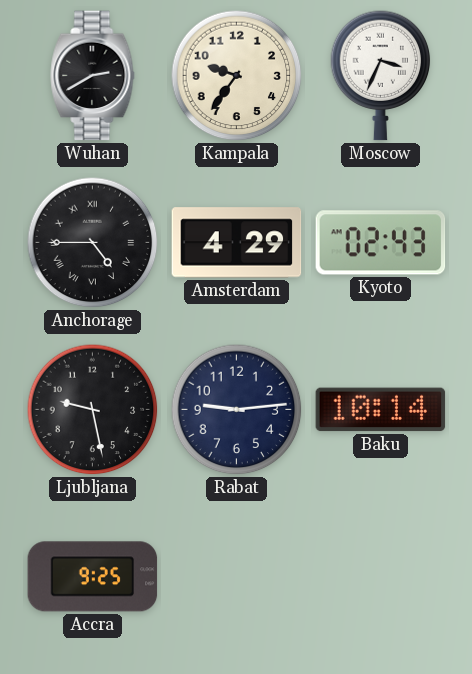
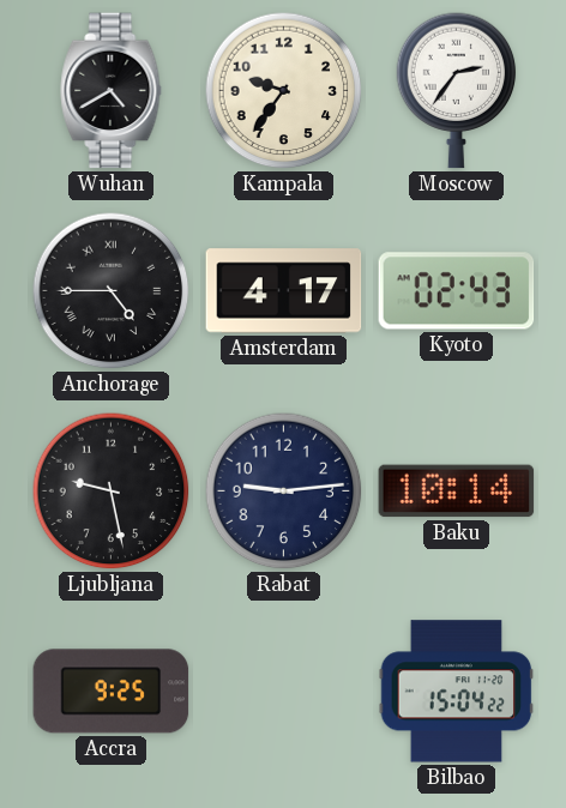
Wuhan: 2:40 -> 4:40
Moscow: 3:34 -> 2:36
Amsterdam: 4:29 -> 4:17
Bilbao: none -> 15:04
